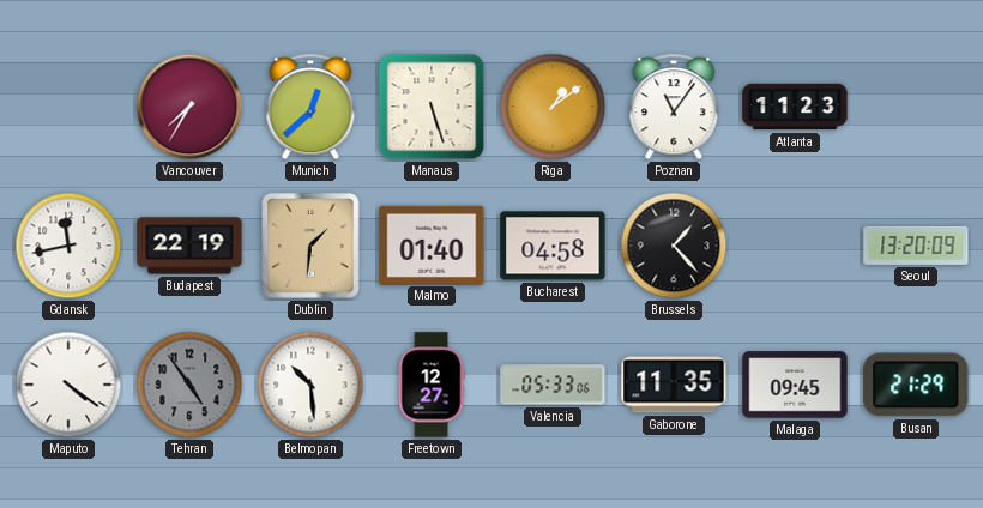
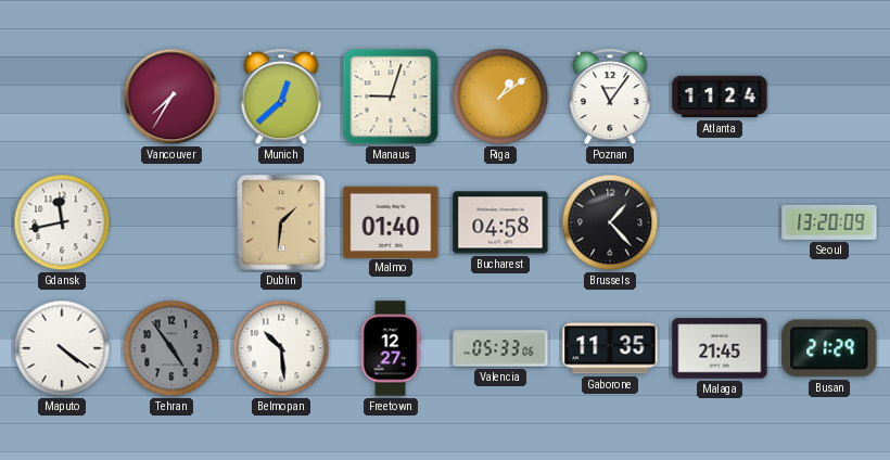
Manaus: 5:27 -> 9:03
Atlanta: 11:23 -> 11:24
Budapest: 22:19 -> none
Malaga: 09:45 -> 21:45
